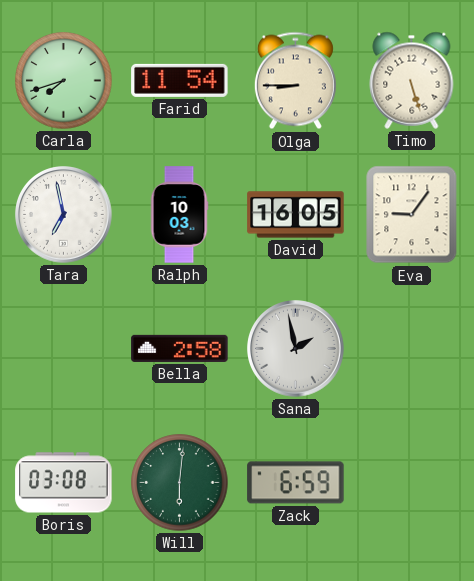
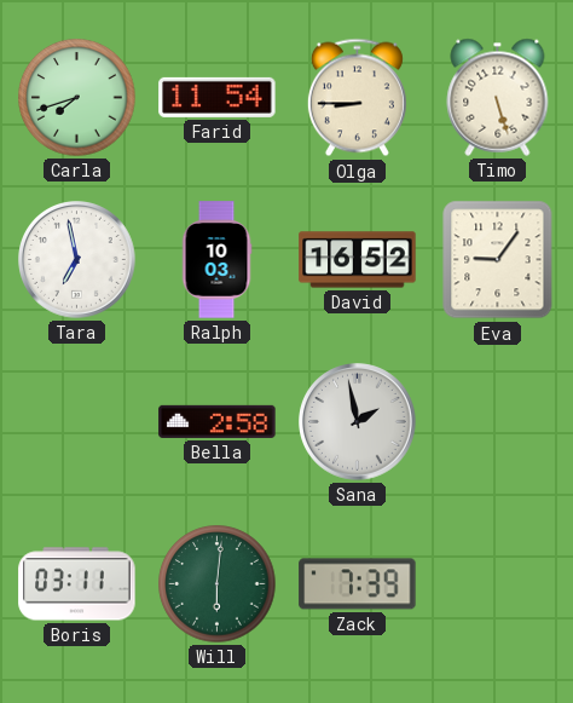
David: 16:05 -> 16:52
Boris: 03:08 -> 03:11
Zack: 6:59 -> 7:39
